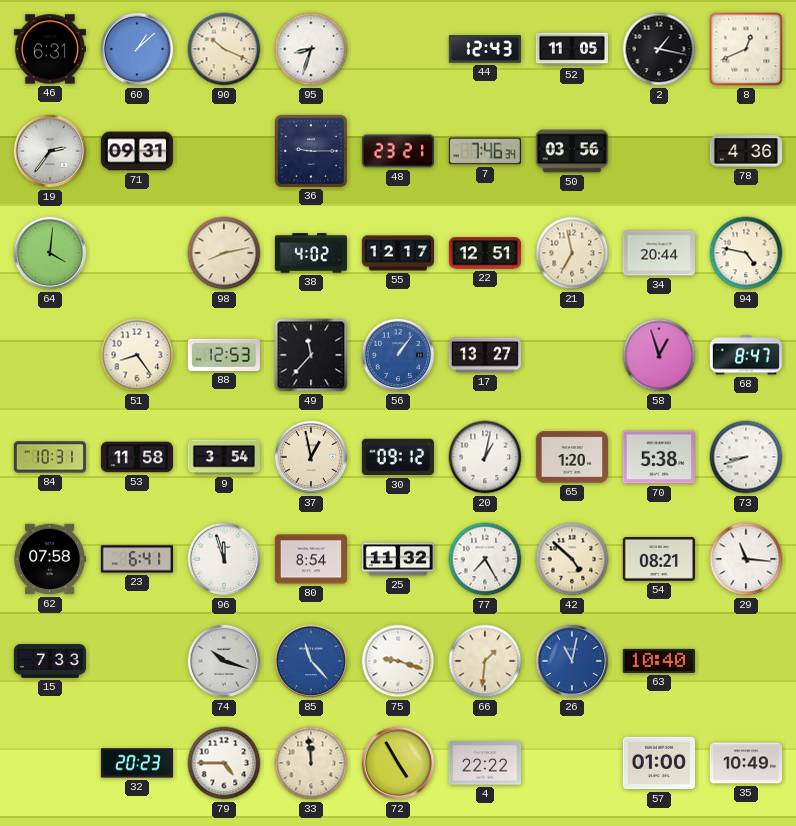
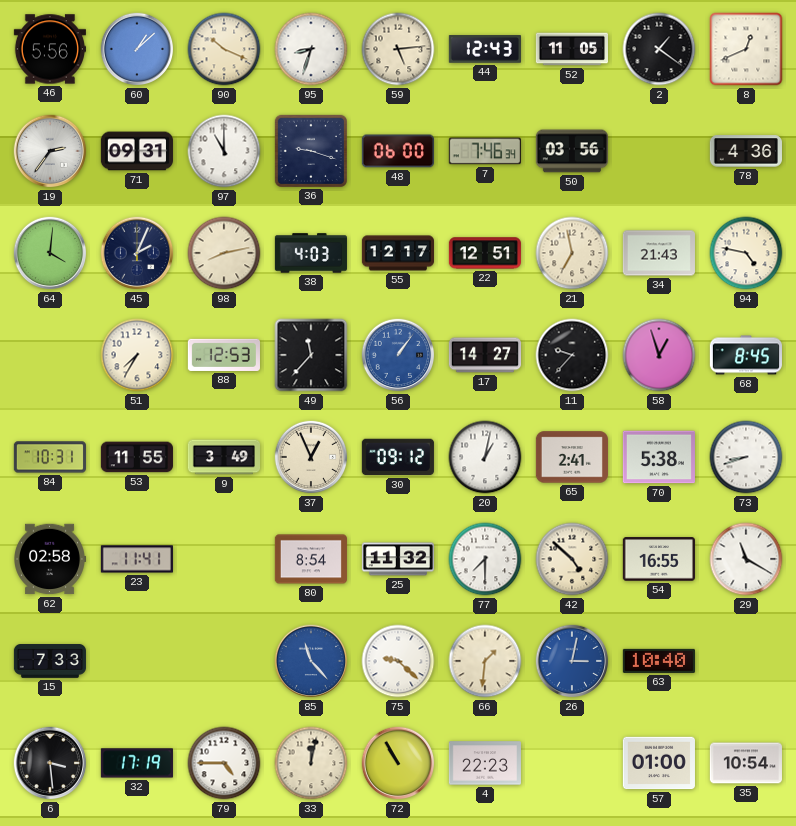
46: 6:31 -> 5:56
59: none -> 5:14
2: 1:17 -> 1:21
97: none -> 11:00
36: 9:15 -> 9:18
48: 23:21 -> 06:00
45: none -> 2:04
38: 4:02 -> 4:03
34: 20:44 -> 21:43
51: 8:24 -> 7:35
17: 13:27 -> 14:27
11: none -> 9:37
68: 8:47 -> 8:45
53: 11:58 -> 11:55
9: 3:54 -> 3:49
37: 12:58 -> 12:56
65: 1:20 -> 2:41
62: 07:58 -> 02:58
23: 6:41 -> 11:41
96: 11:57 -> none
77: 7:25 -> 7:30
54: 08:21 -> 16:55
29: 11:16 -> 11:20
74: 10:18 -> none
75: 9:18 -> 9:22
26: 11:02 -> 3:02
6: none -> 3:29
32: 20:23 -> 17:19
33: 11:59 -> 12:02
72: 4:55 -> 10:55
4: 22:22 -> 22:23
35: 10:49 -> 10:54
